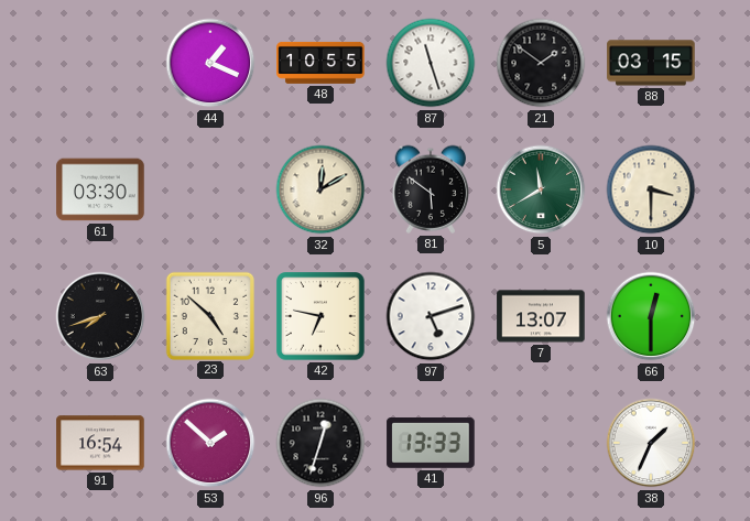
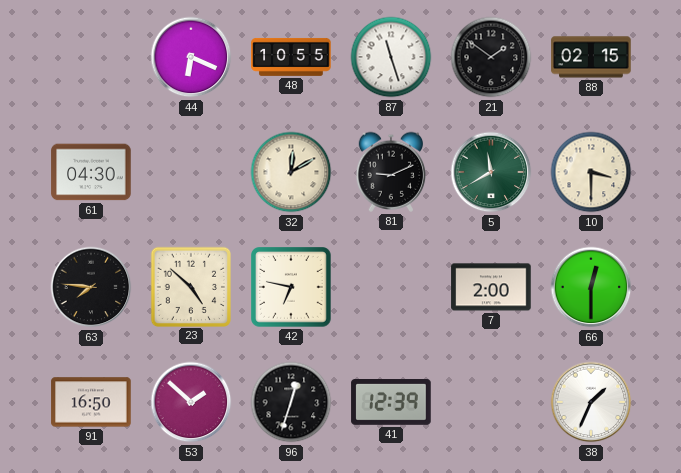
44: 1:19 -> 6:19
88: 03:15 -> 02:15
61: 03:30 -> 04:30
81: 5:51 -> 9:11
63: 7:42 -> 7:46
97: 5:12 -> none
7: 13:07 -> 2:00
91: 16:54 -> 16:50
41: 13:33 -> 12:39
